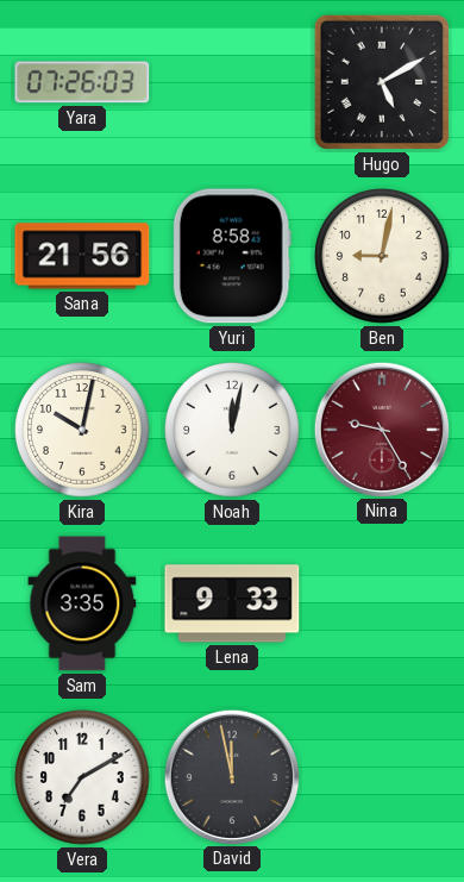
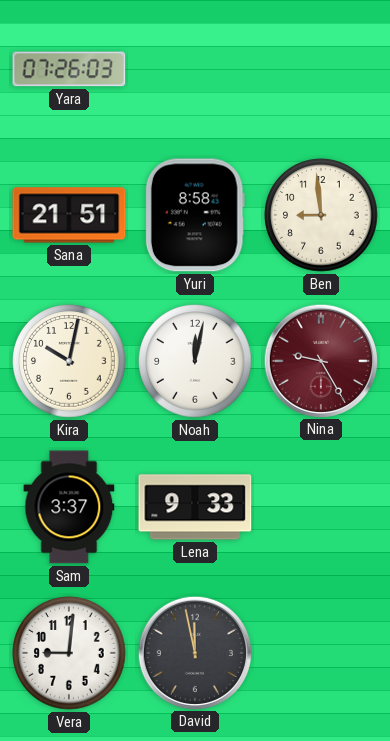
Hugo: 5:10 -> none
Sana: 21:56 -> 21:51
Ben: 9:02 -> 8:59
Sam: 3:35 -> 3:37
Vera: 7:10 -> 9:01
